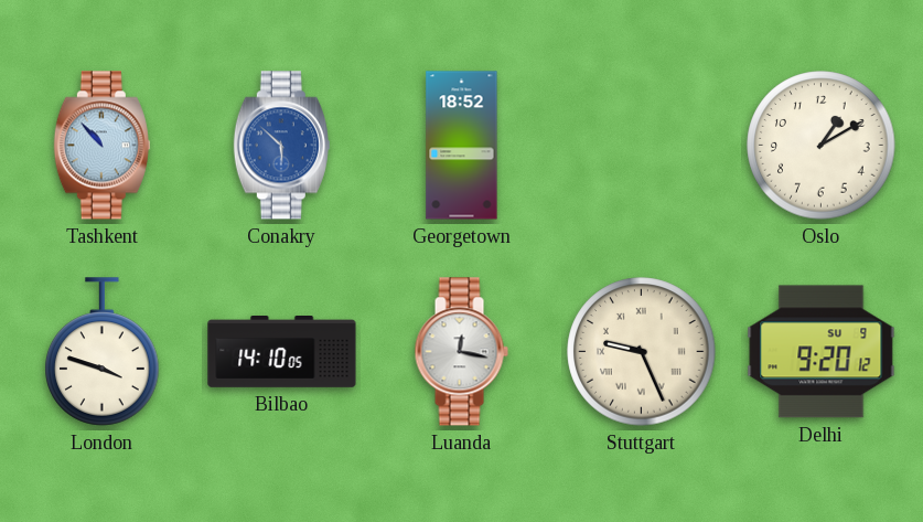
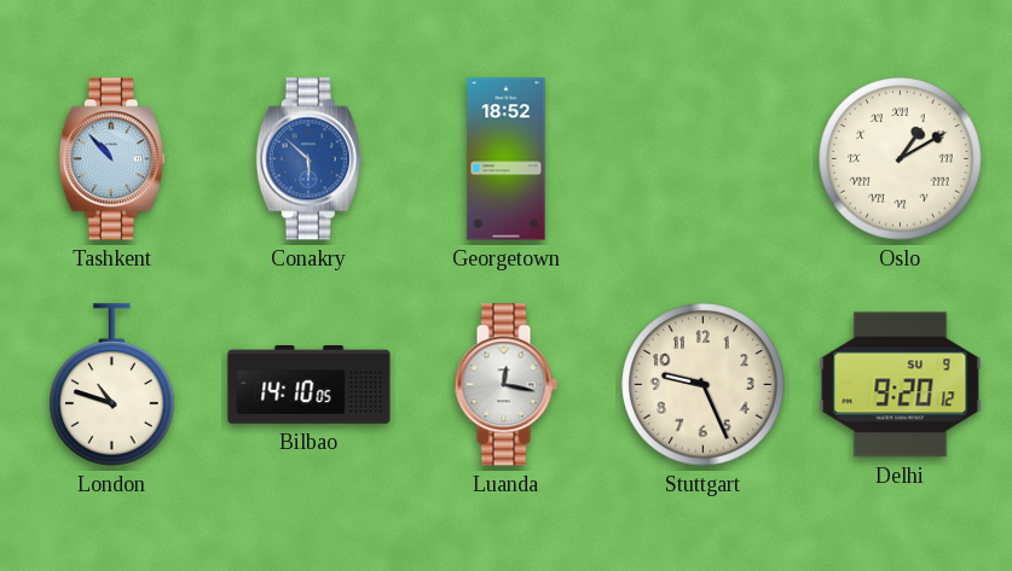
Oslo numerals: Arabic -> Roman
London: 3:48 -> 10:48
Stuttgart numerals: Roman -> Arabic
